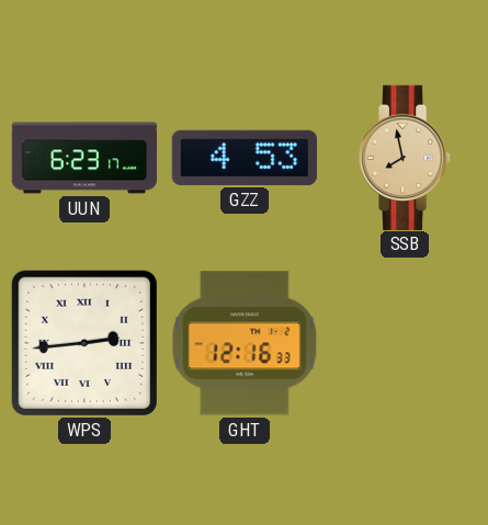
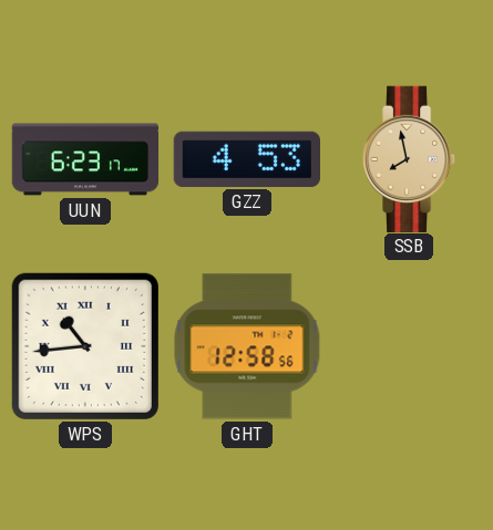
WPS: 2:44 -> 10:44
GHT: 12:16 -> 12:58
